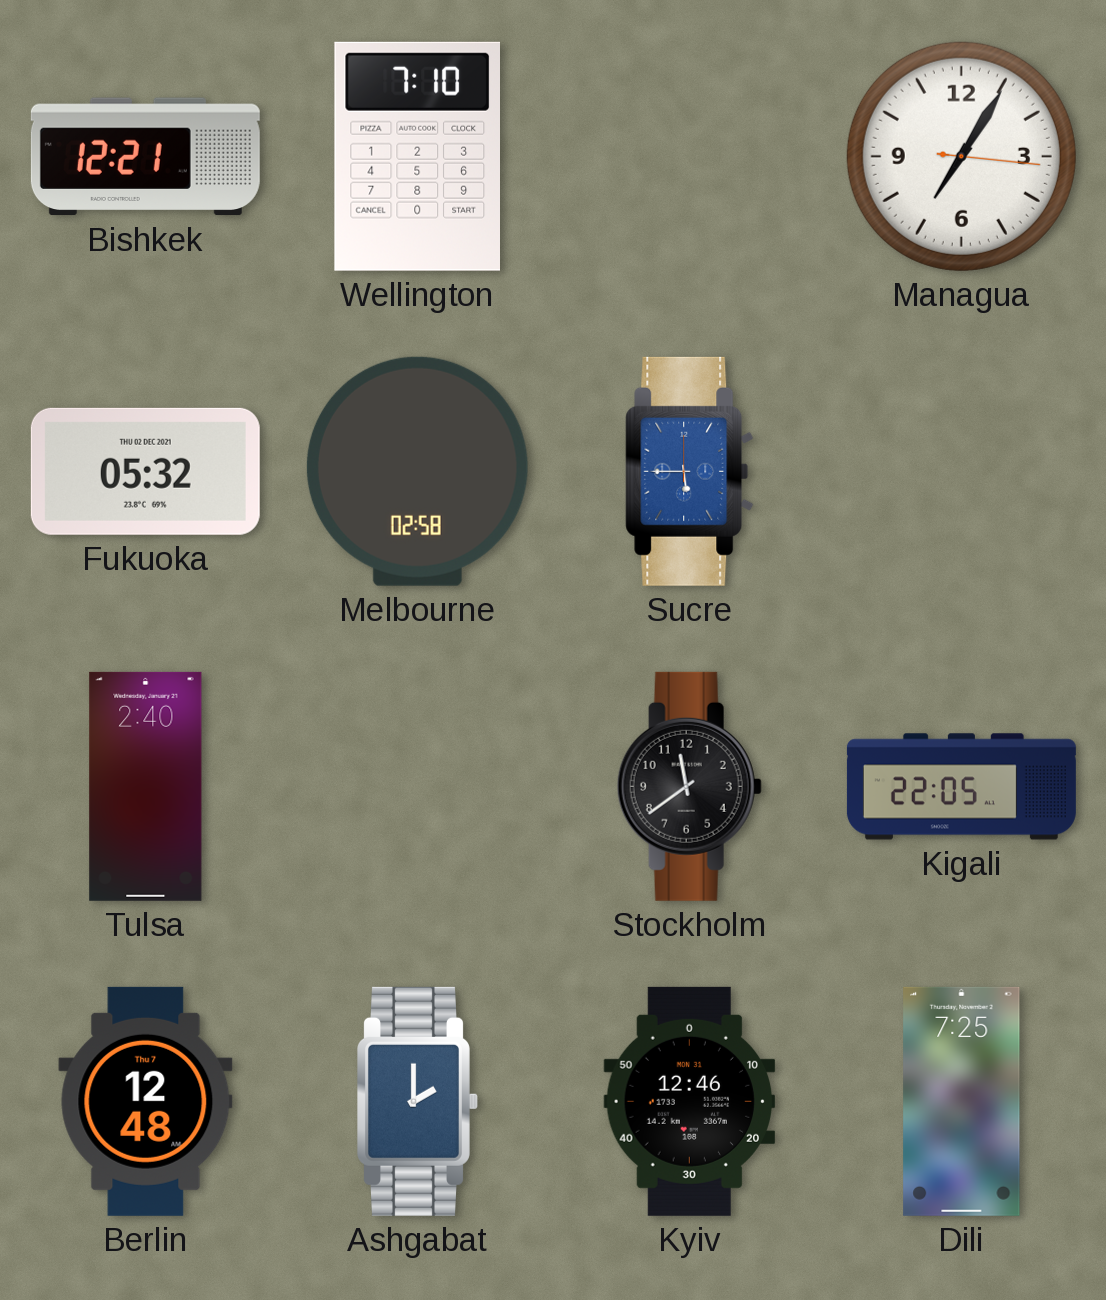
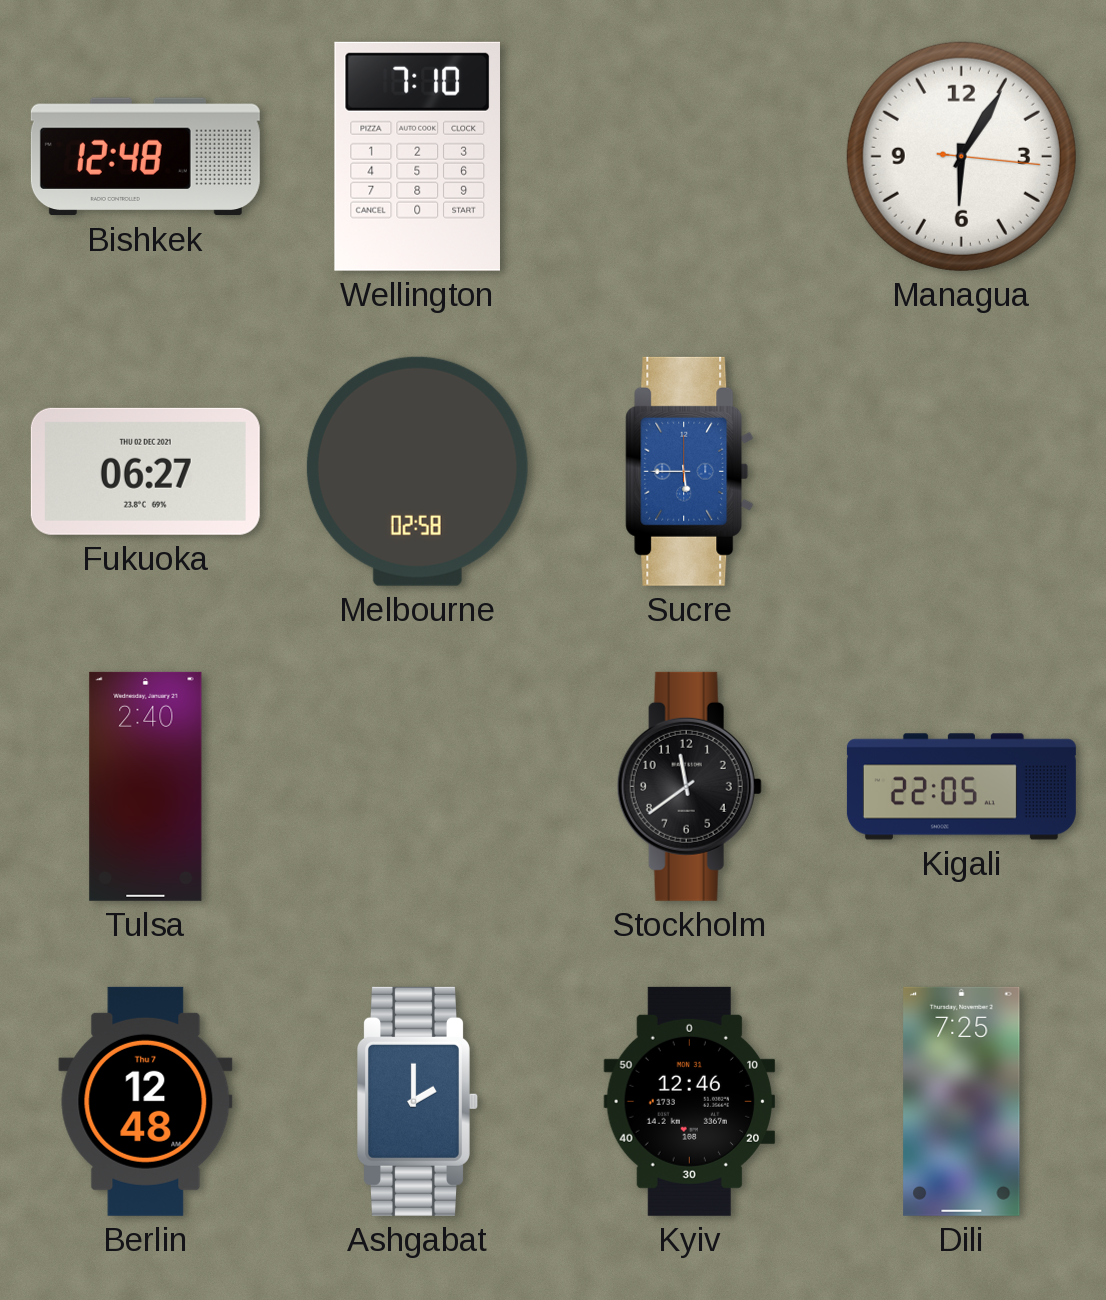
Bishkek: 12:21 -> 12:48
Managua: 7:05 -> 6:05
Fukuoka: 05:32 -> 06:27
